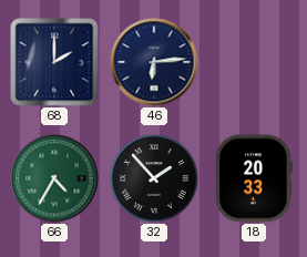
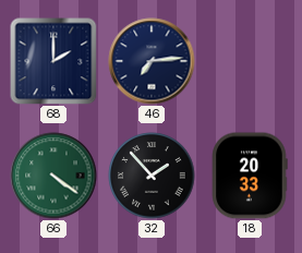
46: 6:14 -> 7:14
66: 4:35 -> 4:21
